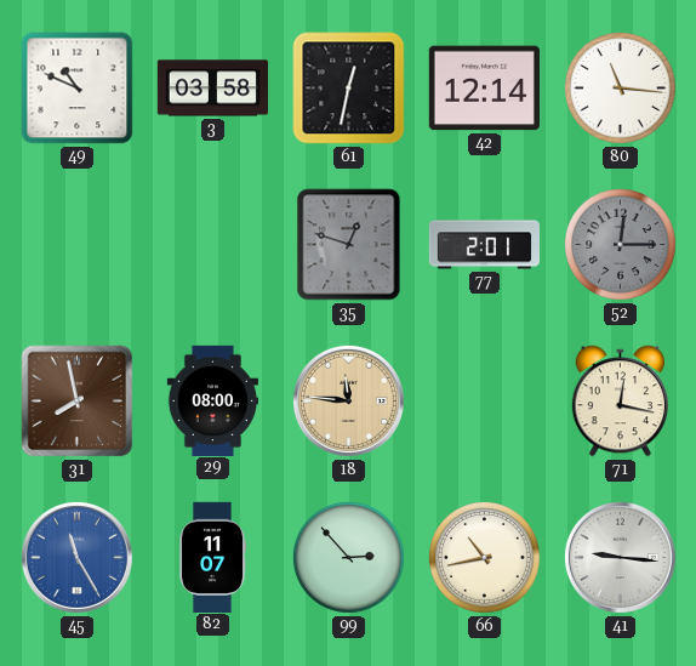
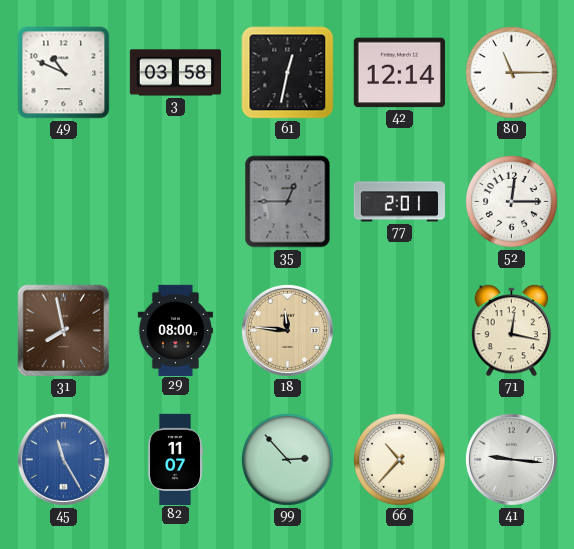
80: 11:16 -> 11:15
35: 12:48 -> 12:45
52 dial: grey -> white
66: 10:43 -> 10:37
